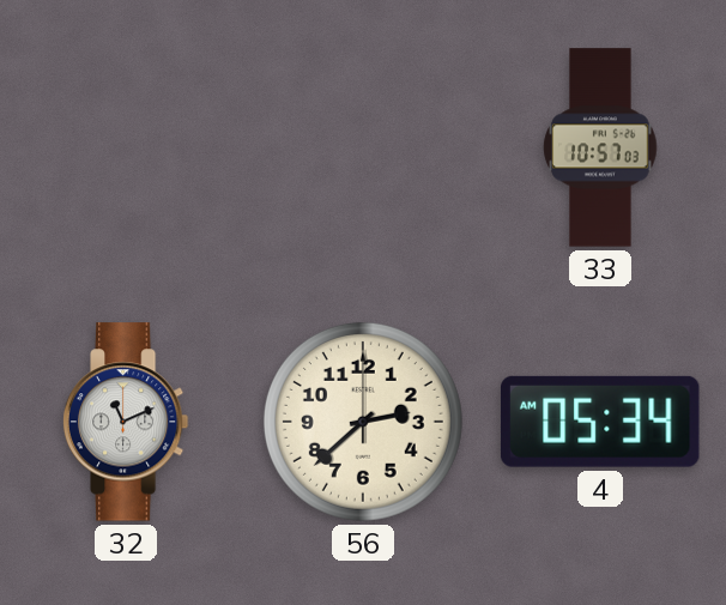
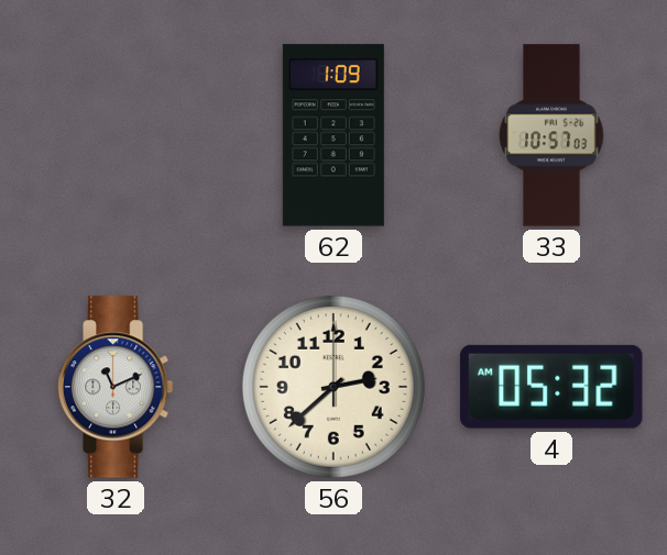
62: none -> 1:09
4: 05:34 -> 05:32
